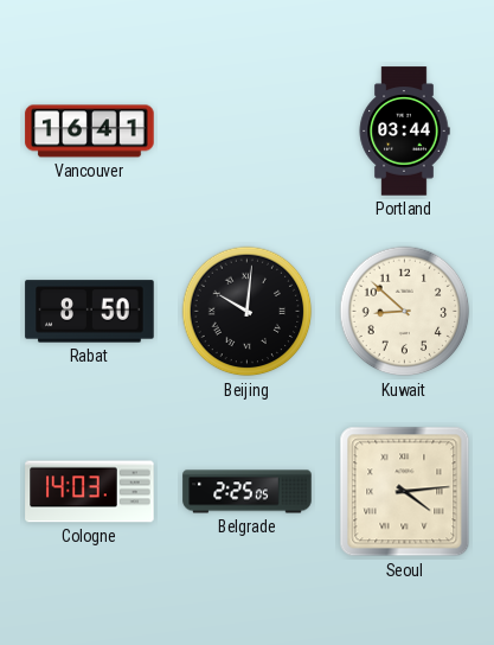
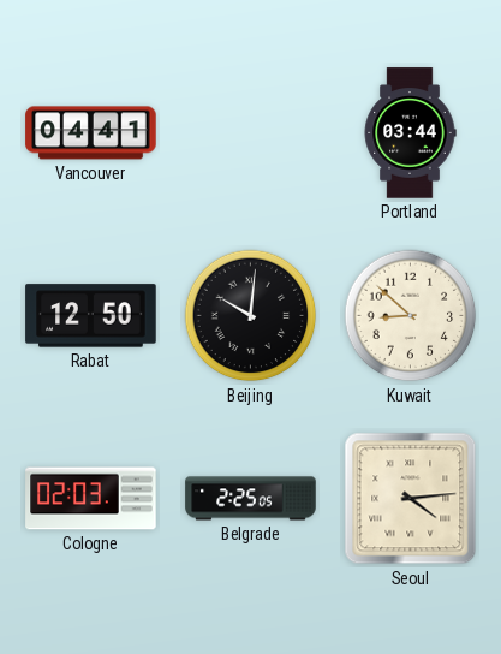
Vancouver: 16:41 -> 04:41
Rabat: 8:50 -> 12:50
Cologne: 14:03 -> 02:03
